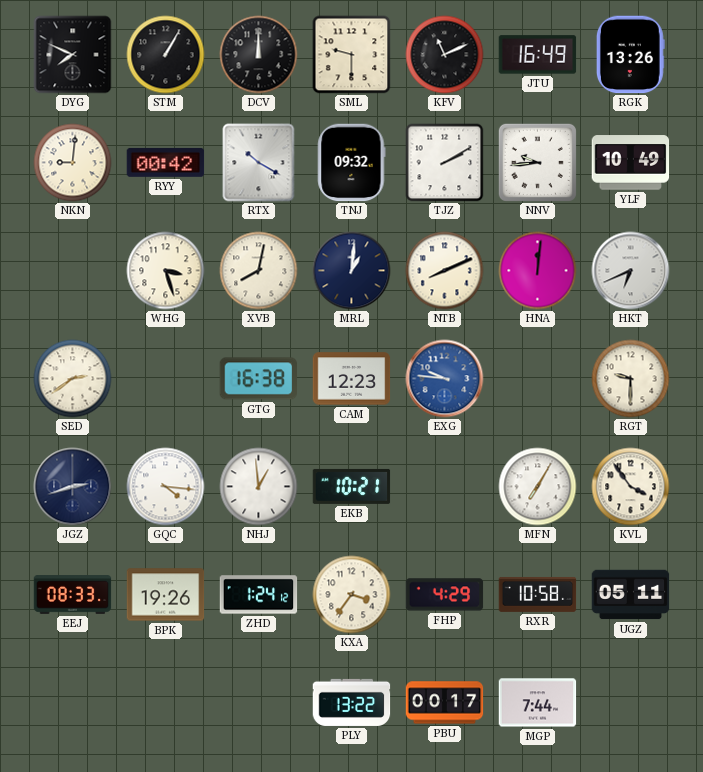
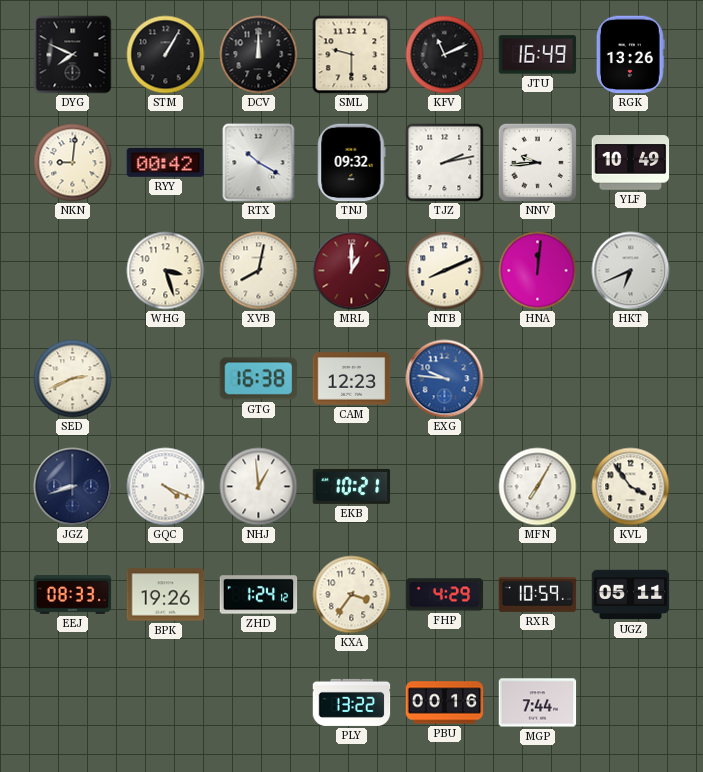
TJZ: 2:10 -> 2:13
MRL: 1:01 -> 1:00
MRL dial: navy -> burgundy
SED: 2:39 -> 2:41
RGT: 9:30 -> none
JGZ: 2:42 -> 8:42
GQC: 4:16 -> 4:19
RXR: 10:58 -> 10:59
PBU: 00:17 -> 00:16
